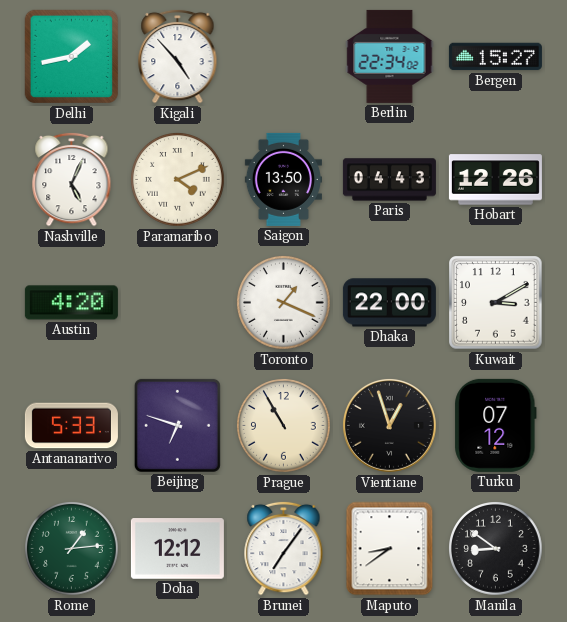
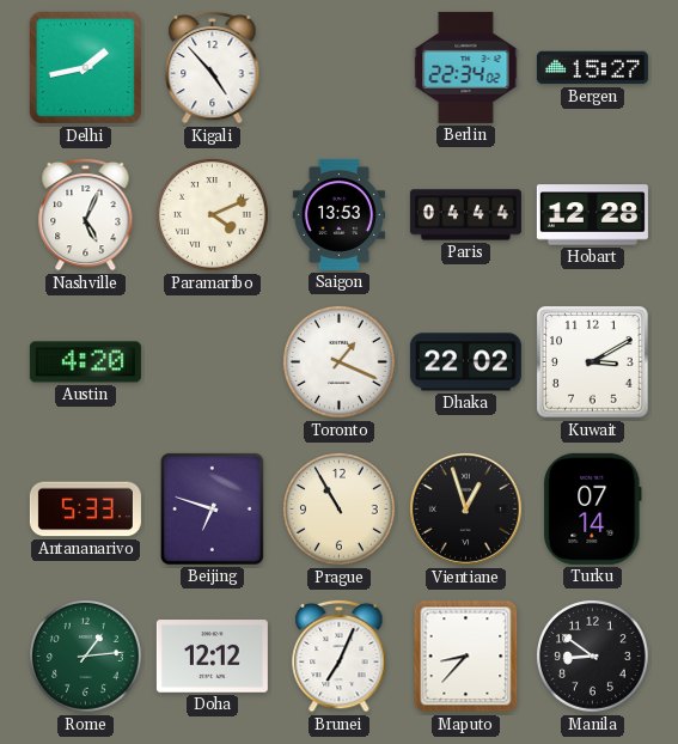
Saigon: 13:50 -> 13:53
Paris: 04:43 -> 04:44
Hobart: 12:26 -> 12:28
Dhaka: 22:00 -> 22:02
Turku: 07:12 -> 07:14
Brunei: 7:06 -> 7:04
Maputo: 8:39 -> 8:37
